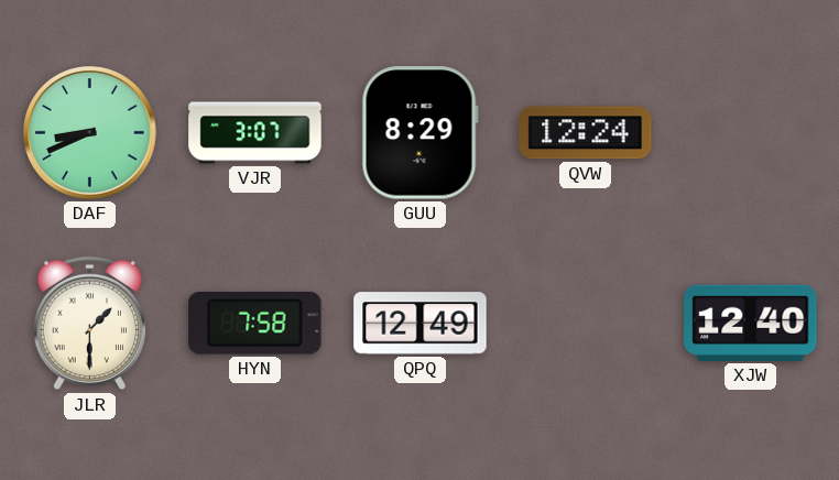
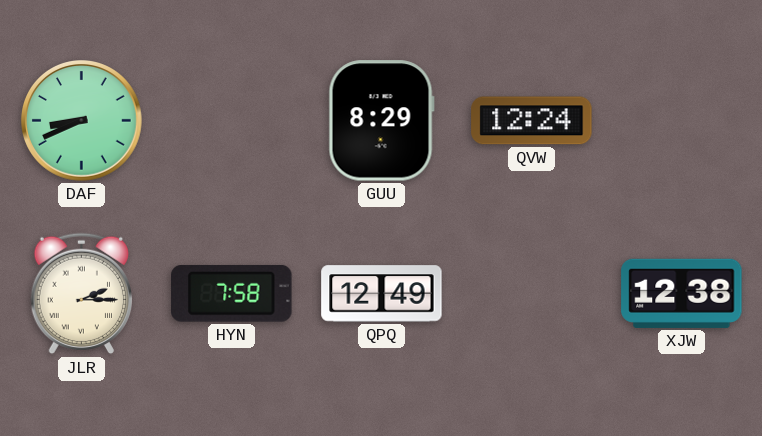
VJR: 3:07 -> none
JLR: 1:30 -> 2:15
XJW: 12:40 -> 12:38
